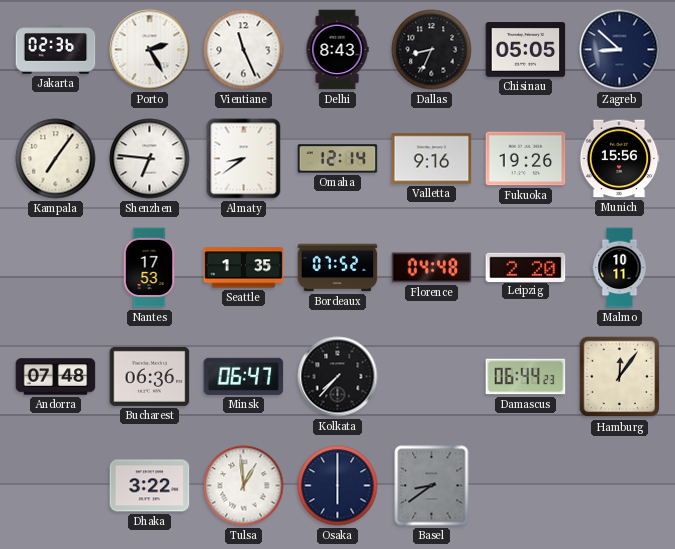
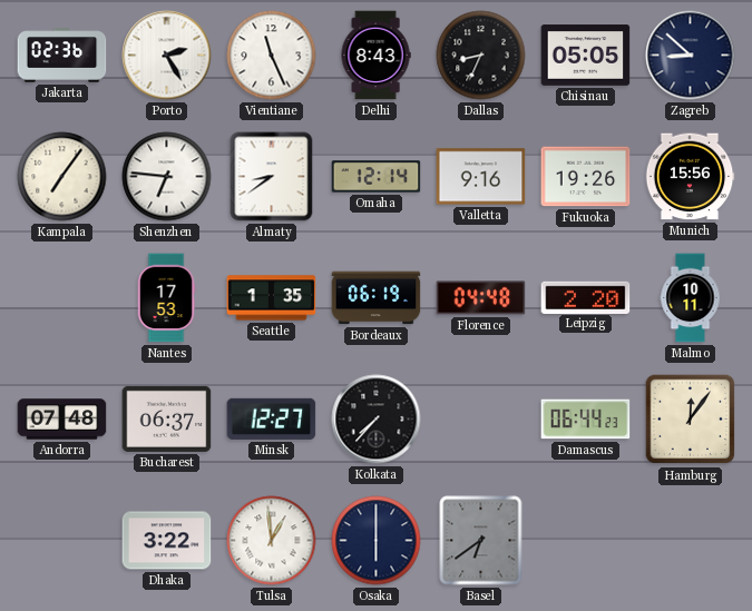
Bordeaux: 07:52 -> 06:19
Bucharest: 06:36 -> 06:37
Minsk: 06:47 -> 12:27
Basel: 8:39 -> 6:39
